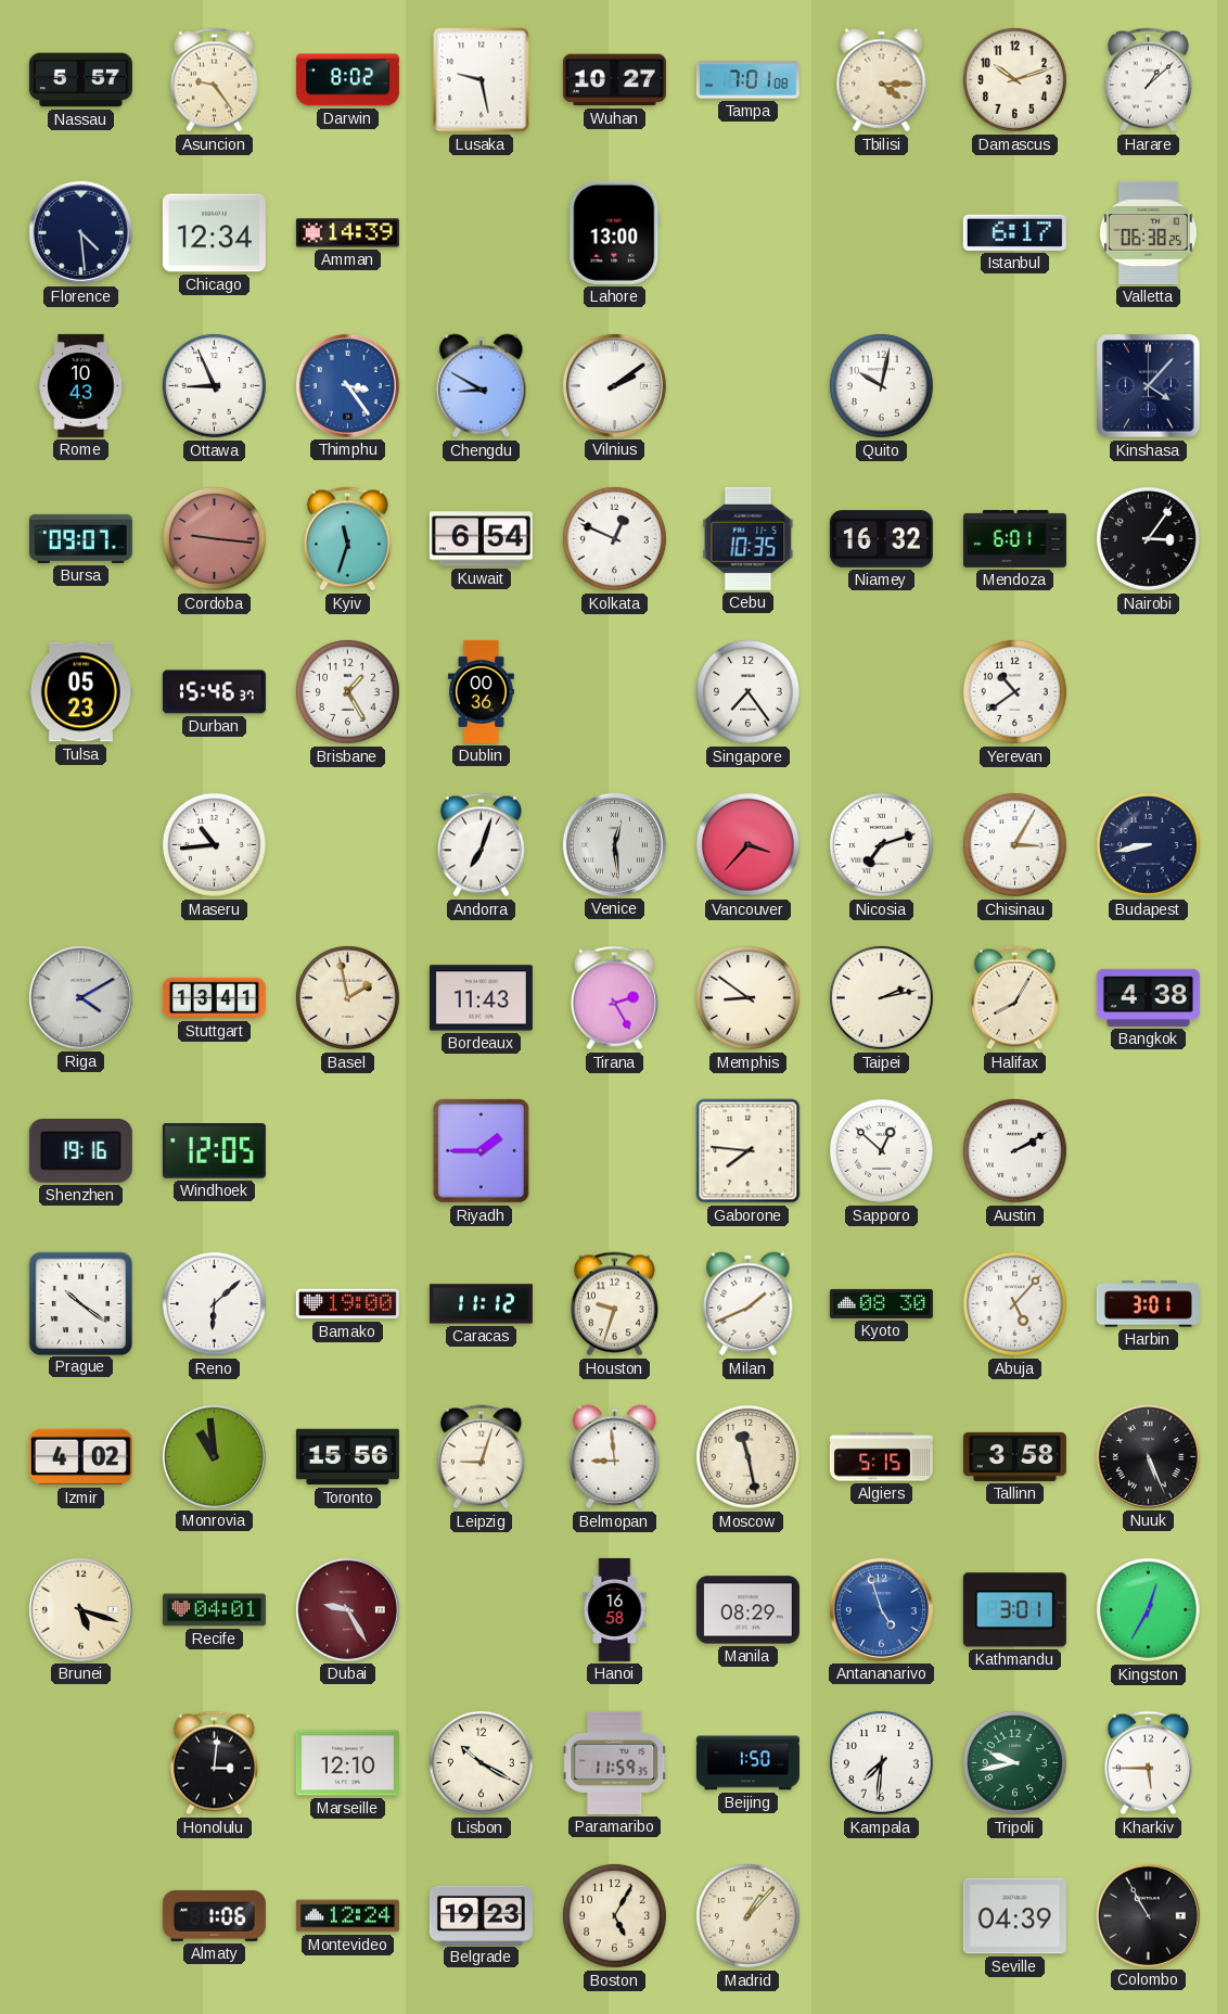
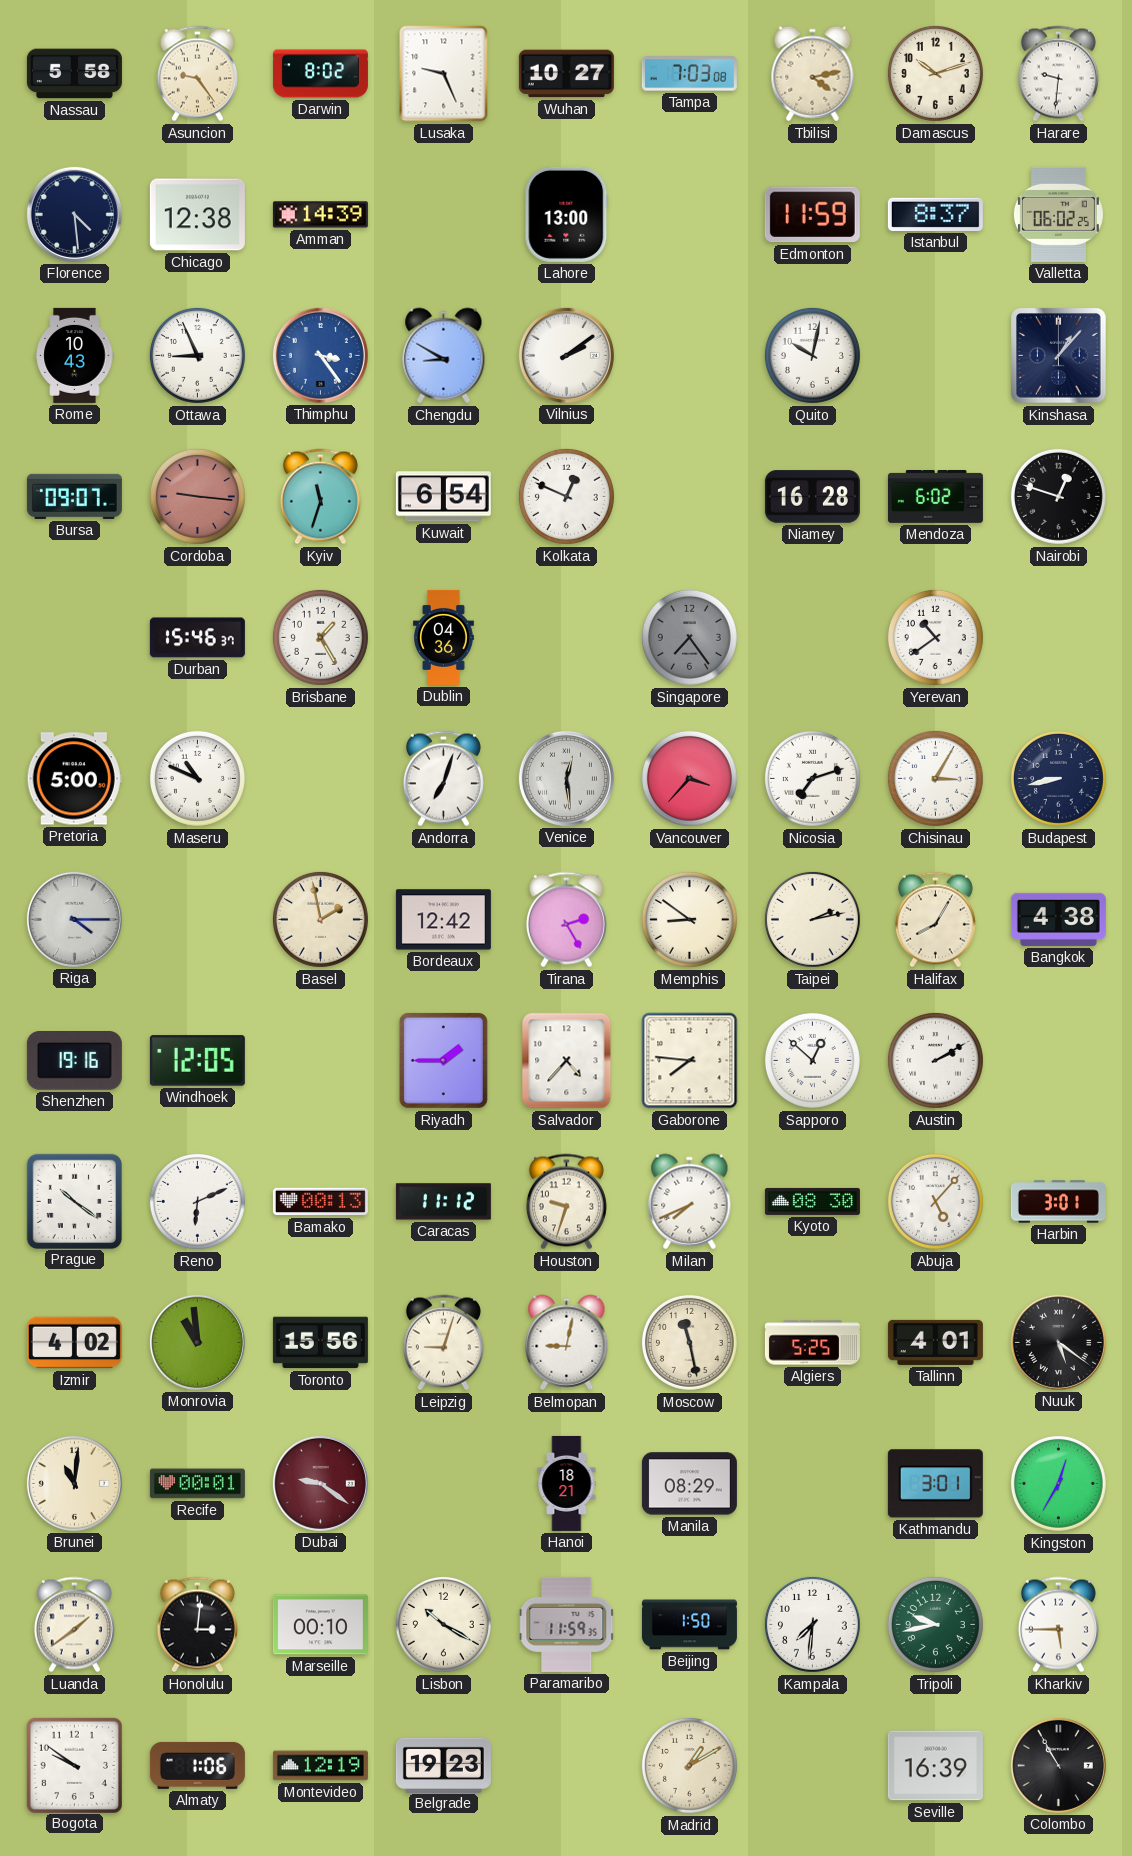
Nassau: 5:57 -> 5:58
Lusaka: 9:28 -> 9:26
Tampa: 7:01 -> 7:03
Tbilisi: 4:15 -> 4:13
Harare: 1:08 -> 9:31
Chicago: 12:34 -> 12:38
Edmonton: none -> 11:59
Istanbul: 6:17 -> 8:37
Valletta: 06:38 -> 06:02
Kinshasa: 4:07 -> 1:07
Cebu: 10:35 -> none
Niamey: 16:32 -> 16:28
Mendoza: 6:01 -> 6:02
Nairobi: 3:06 -> 12:48
Tulsa: 05:23 -> none
Dublin: 00:36 -> 04:36
Singapore dial: white -> grey
Pretoria: none -> 5:00
Maseru: 10:44 -> 10:49
Riga: 4:10 -> 4:15
Stuttgart: 13:41 -> none
Bordeaux: 11:43 -> 12:42
Salvador: none -> 4:37
Reno: 6:08 -> 6:11
Bamako: 19:00 -> 00:13
Milan: 1:41 -> 7:41
Belmopan: 8:59 -> 9:02
Algiers: 5:15 -> 5:25
Tallinn: 3:58 -> 4:01
Nuuk: 5:26 -> 5:21
Brunei: 5:18 -> 11:01
Recife: 04:01 -> 00:01
Dubai: 9:25 -> 9:21
Hanoi: 16:58 -> 18:21
Antananarivo: 4:57 -> none
Luanda: none -> 1:39
Marseille: 12:10 -> 00:10
Bogota: none -> 9:51
Montevideo: 12:24 -> 12:19
Boston: 5:05 -> none
Madrid: 1:07 -> 1:10
Seville: 04:39 -> 16:39
